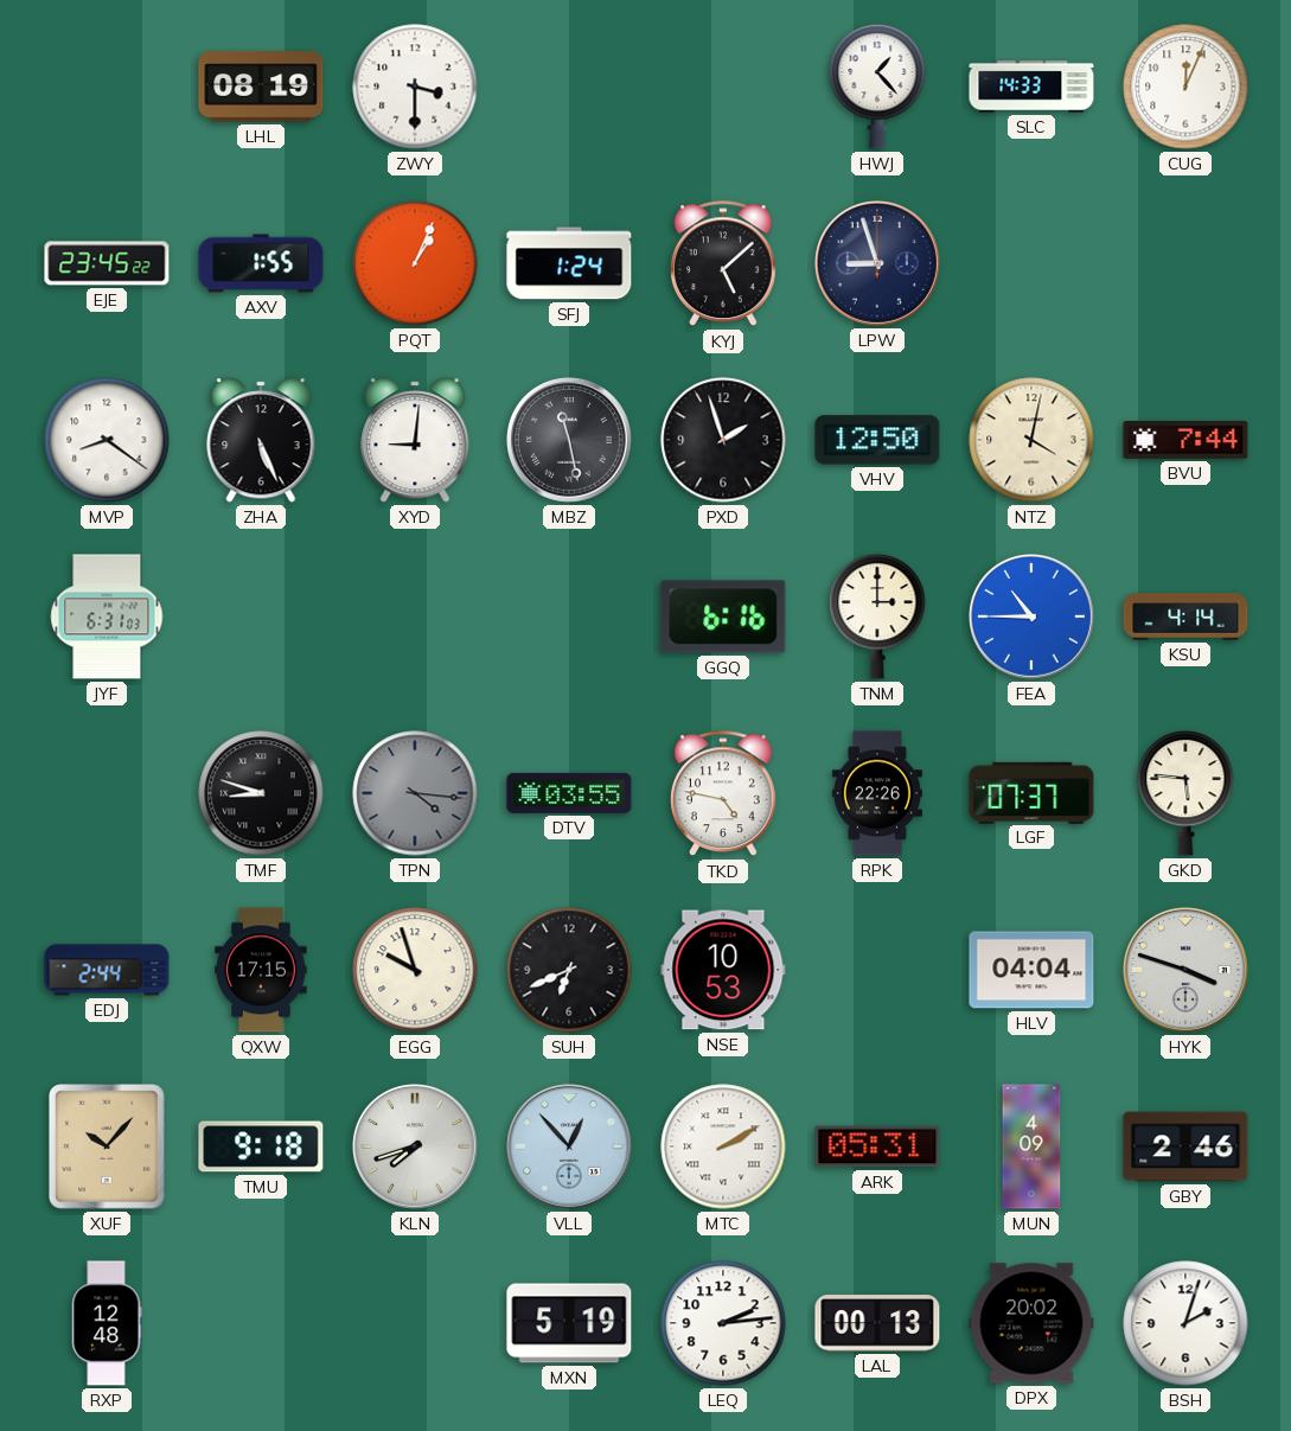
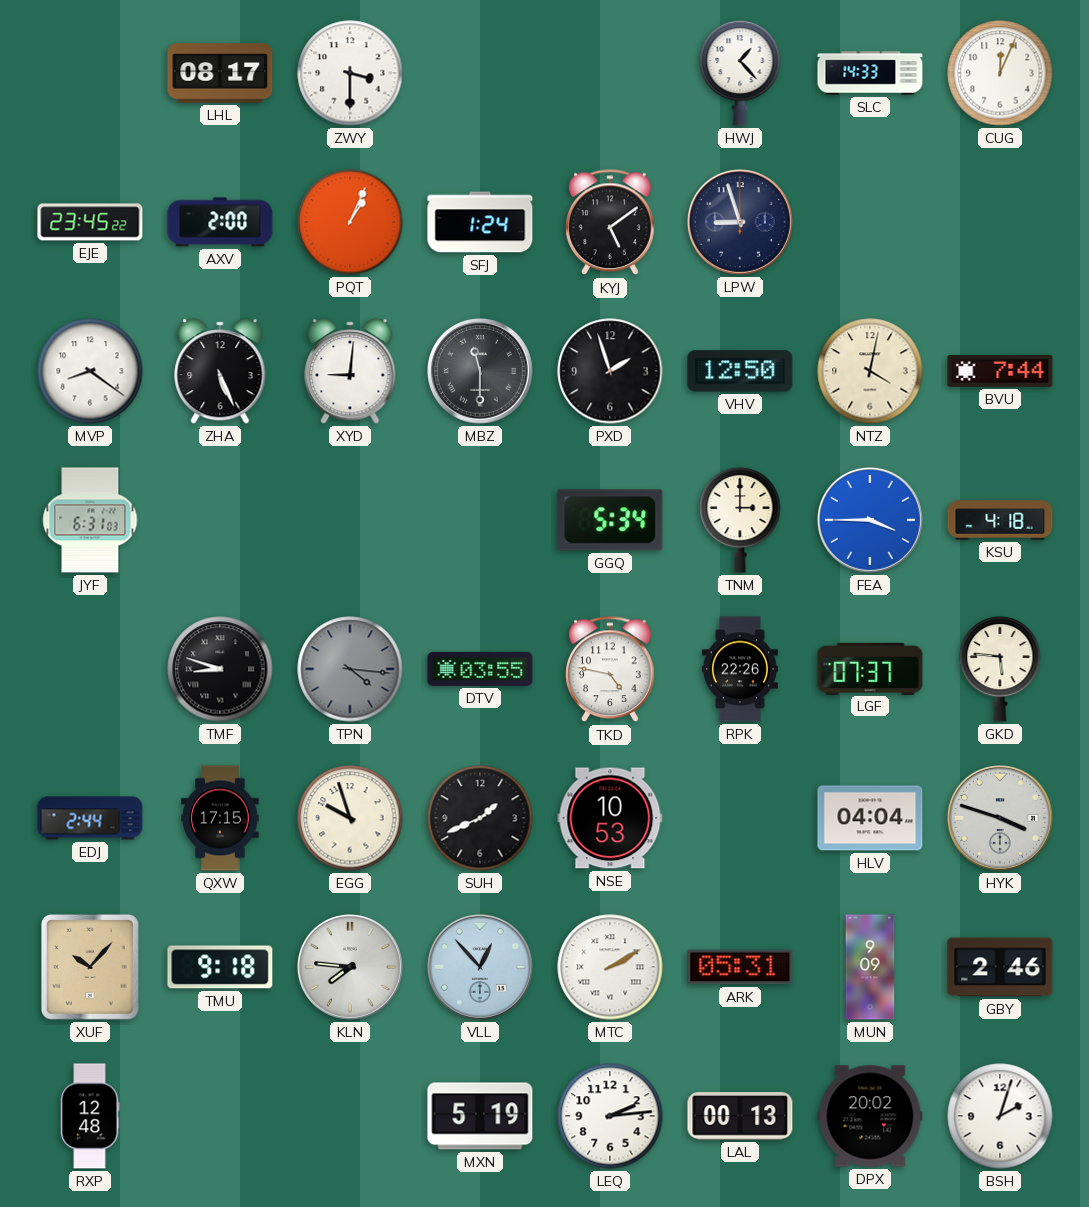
LHL: 08:19 -> 08:17
AXV: 1:55 -> 2:00
KYJ: 5:08 -> 5:09
MBZ: 11:28 -> 11:30
GGQ: 6:16 -> 5:34
FEA: 10:45 -> 3:45
KSU: 4:14 -> 4:18
SUH: 6:41 -> 1:41
KLN: 7:42 -> 7:46
MUN: 4:09 -> 9:09
